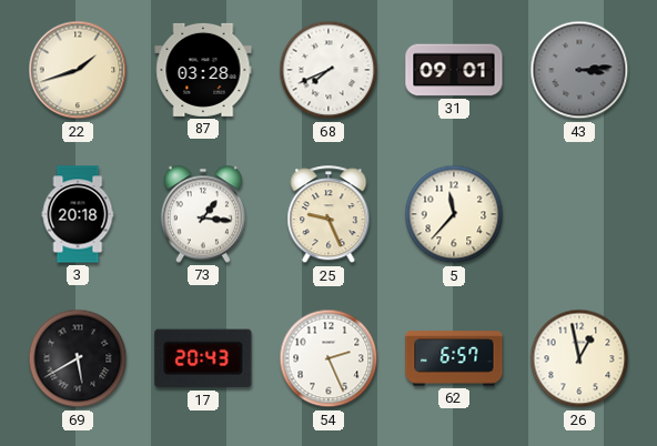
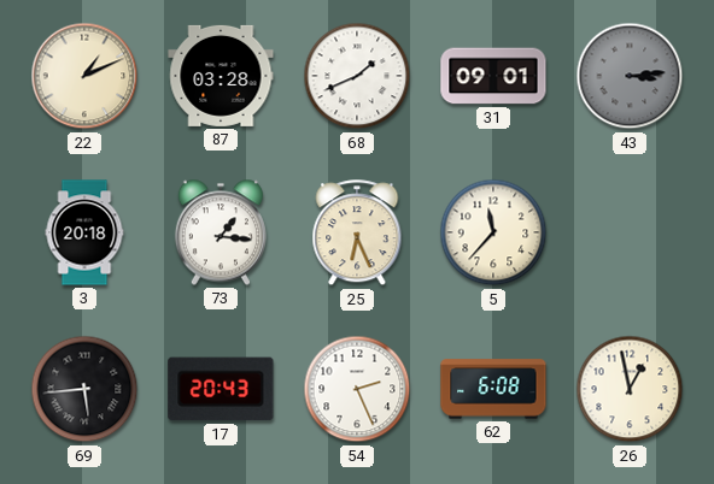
22: 1:42 -> 1:11
68: 7:41 -> 1:41
25: 9:26 -> 6:26
69: 5:40 -> 5:44
62: 6:57 -> 6:08
